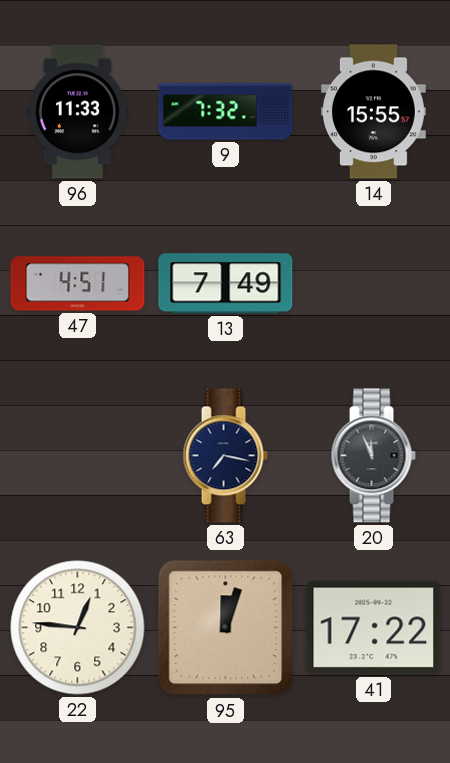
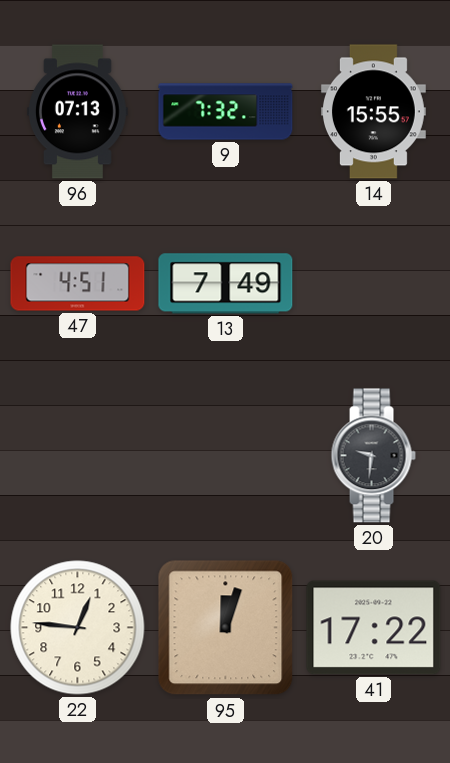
96: 11:33 -> 07:13
63: 7:17 -> none
20: 11:56 -> 9:31
